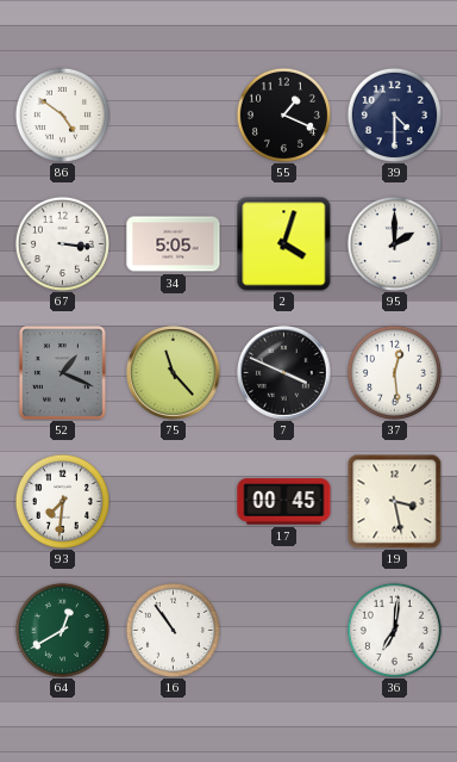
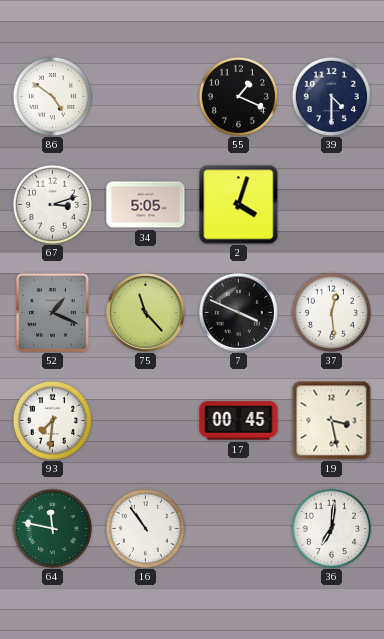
67: 3:16 -> 3:12
95: 2:00 -> none
64: 12:40 -> 11:47
